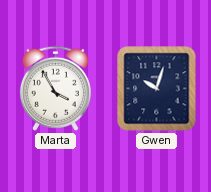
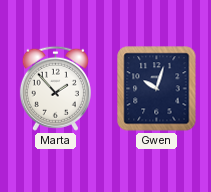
Marta: 3:55 -> 1:53
